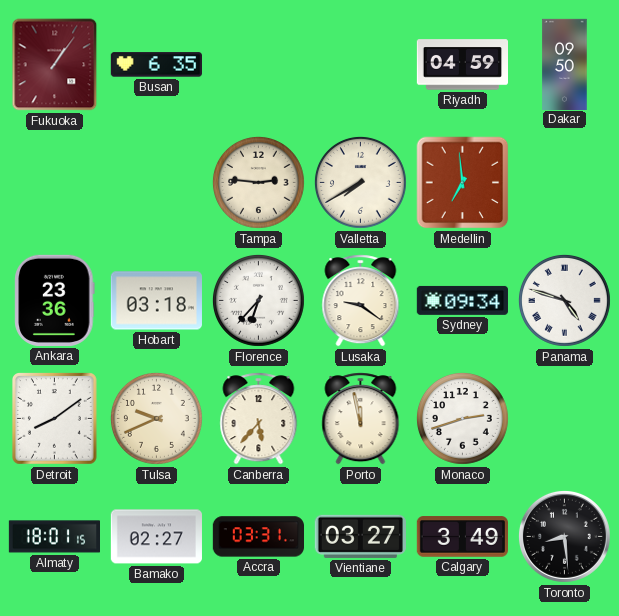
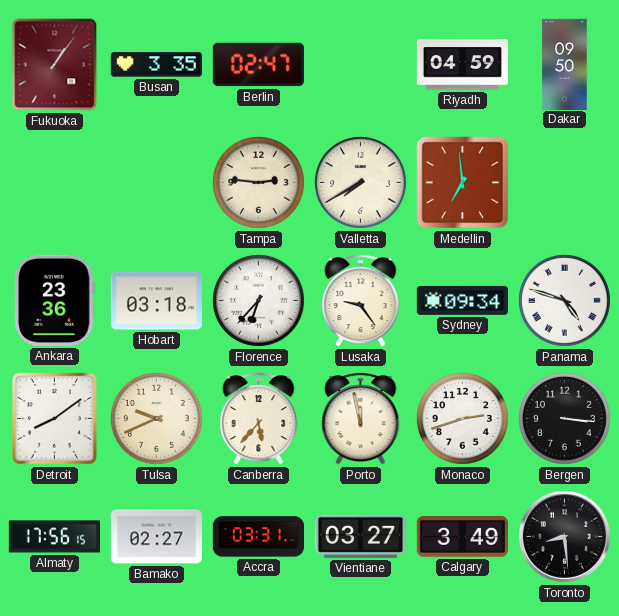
Busan: 6:35 -> 3:35
Berlin: none -> 02:47
Lusaka: 9:21 -> 9:24
Bergen: none -> 3:16
Almaty: 18:01 -> 17:56
